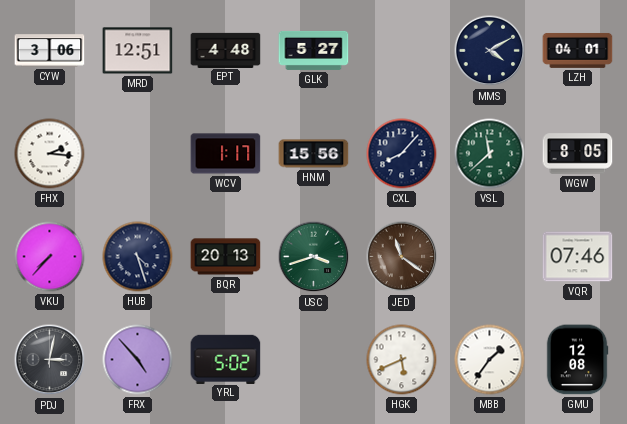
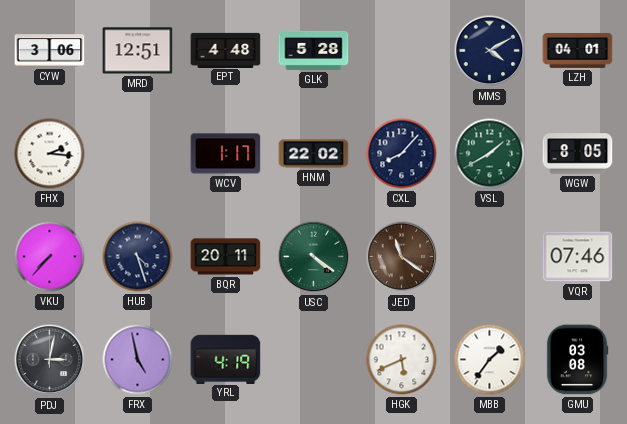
GLK: 5:27 -> 5:28
HNM: 15:56 -> 22:02
VSL: 11:38 -> 1:40
BQR: 20:13 -> 20:11
USC: 3:42 -> 4:21
FRX: 4:53 -> 4:58
YRL: 5:02 -> 4:19
GMU: 12:08 -> 03:08
